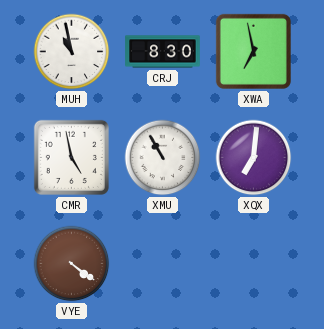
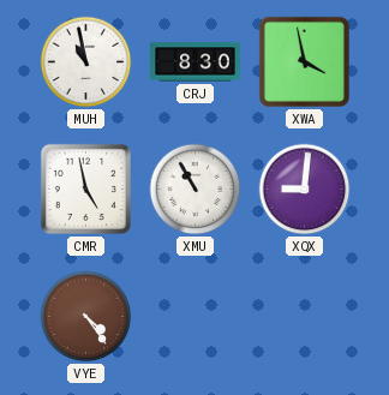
XWA: 6:58 -> 3:58
XQX: 7:01 -> 9:01
VYE: 4:21 -> 4:24
